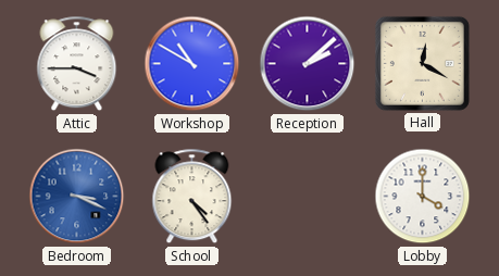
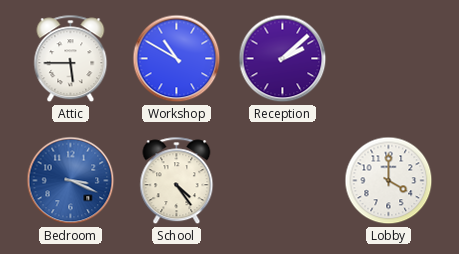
Attic: 3:45 -> 5:45
Hall: 12:20 -> none
